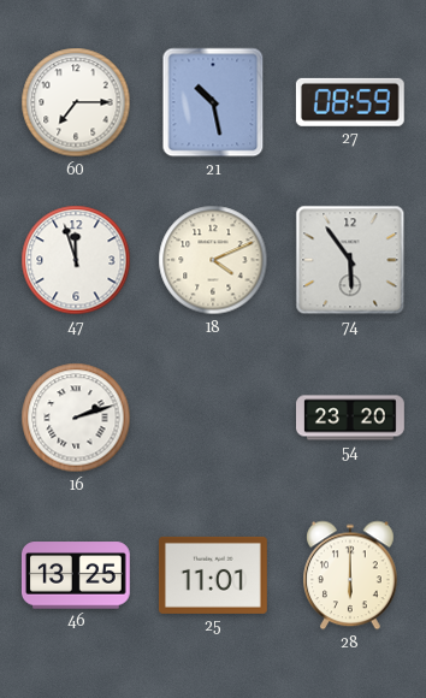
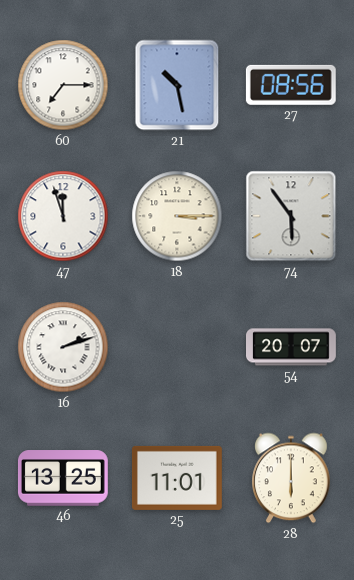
27: 08:59 -> 08:56
18: 4:11 -> 3:15
54: 23:20 -> 20:07
